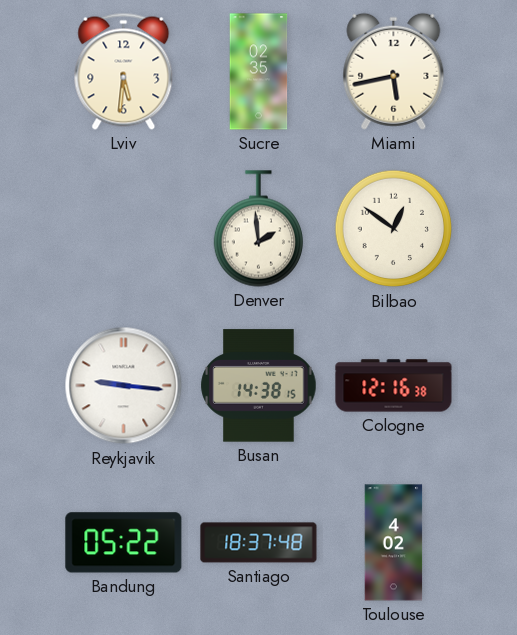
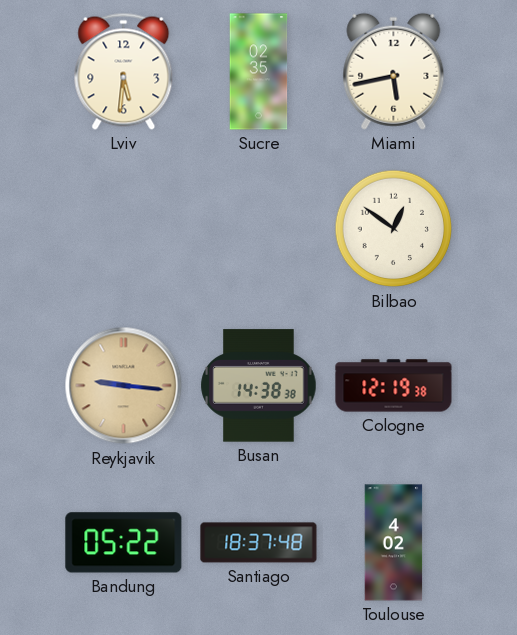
Denver: 1:59 -> none
Reykjavik dial: white -> champagne
Busan: 14:38:15 -> 14:38:38
Cologne: 12:16 -> 12:19
